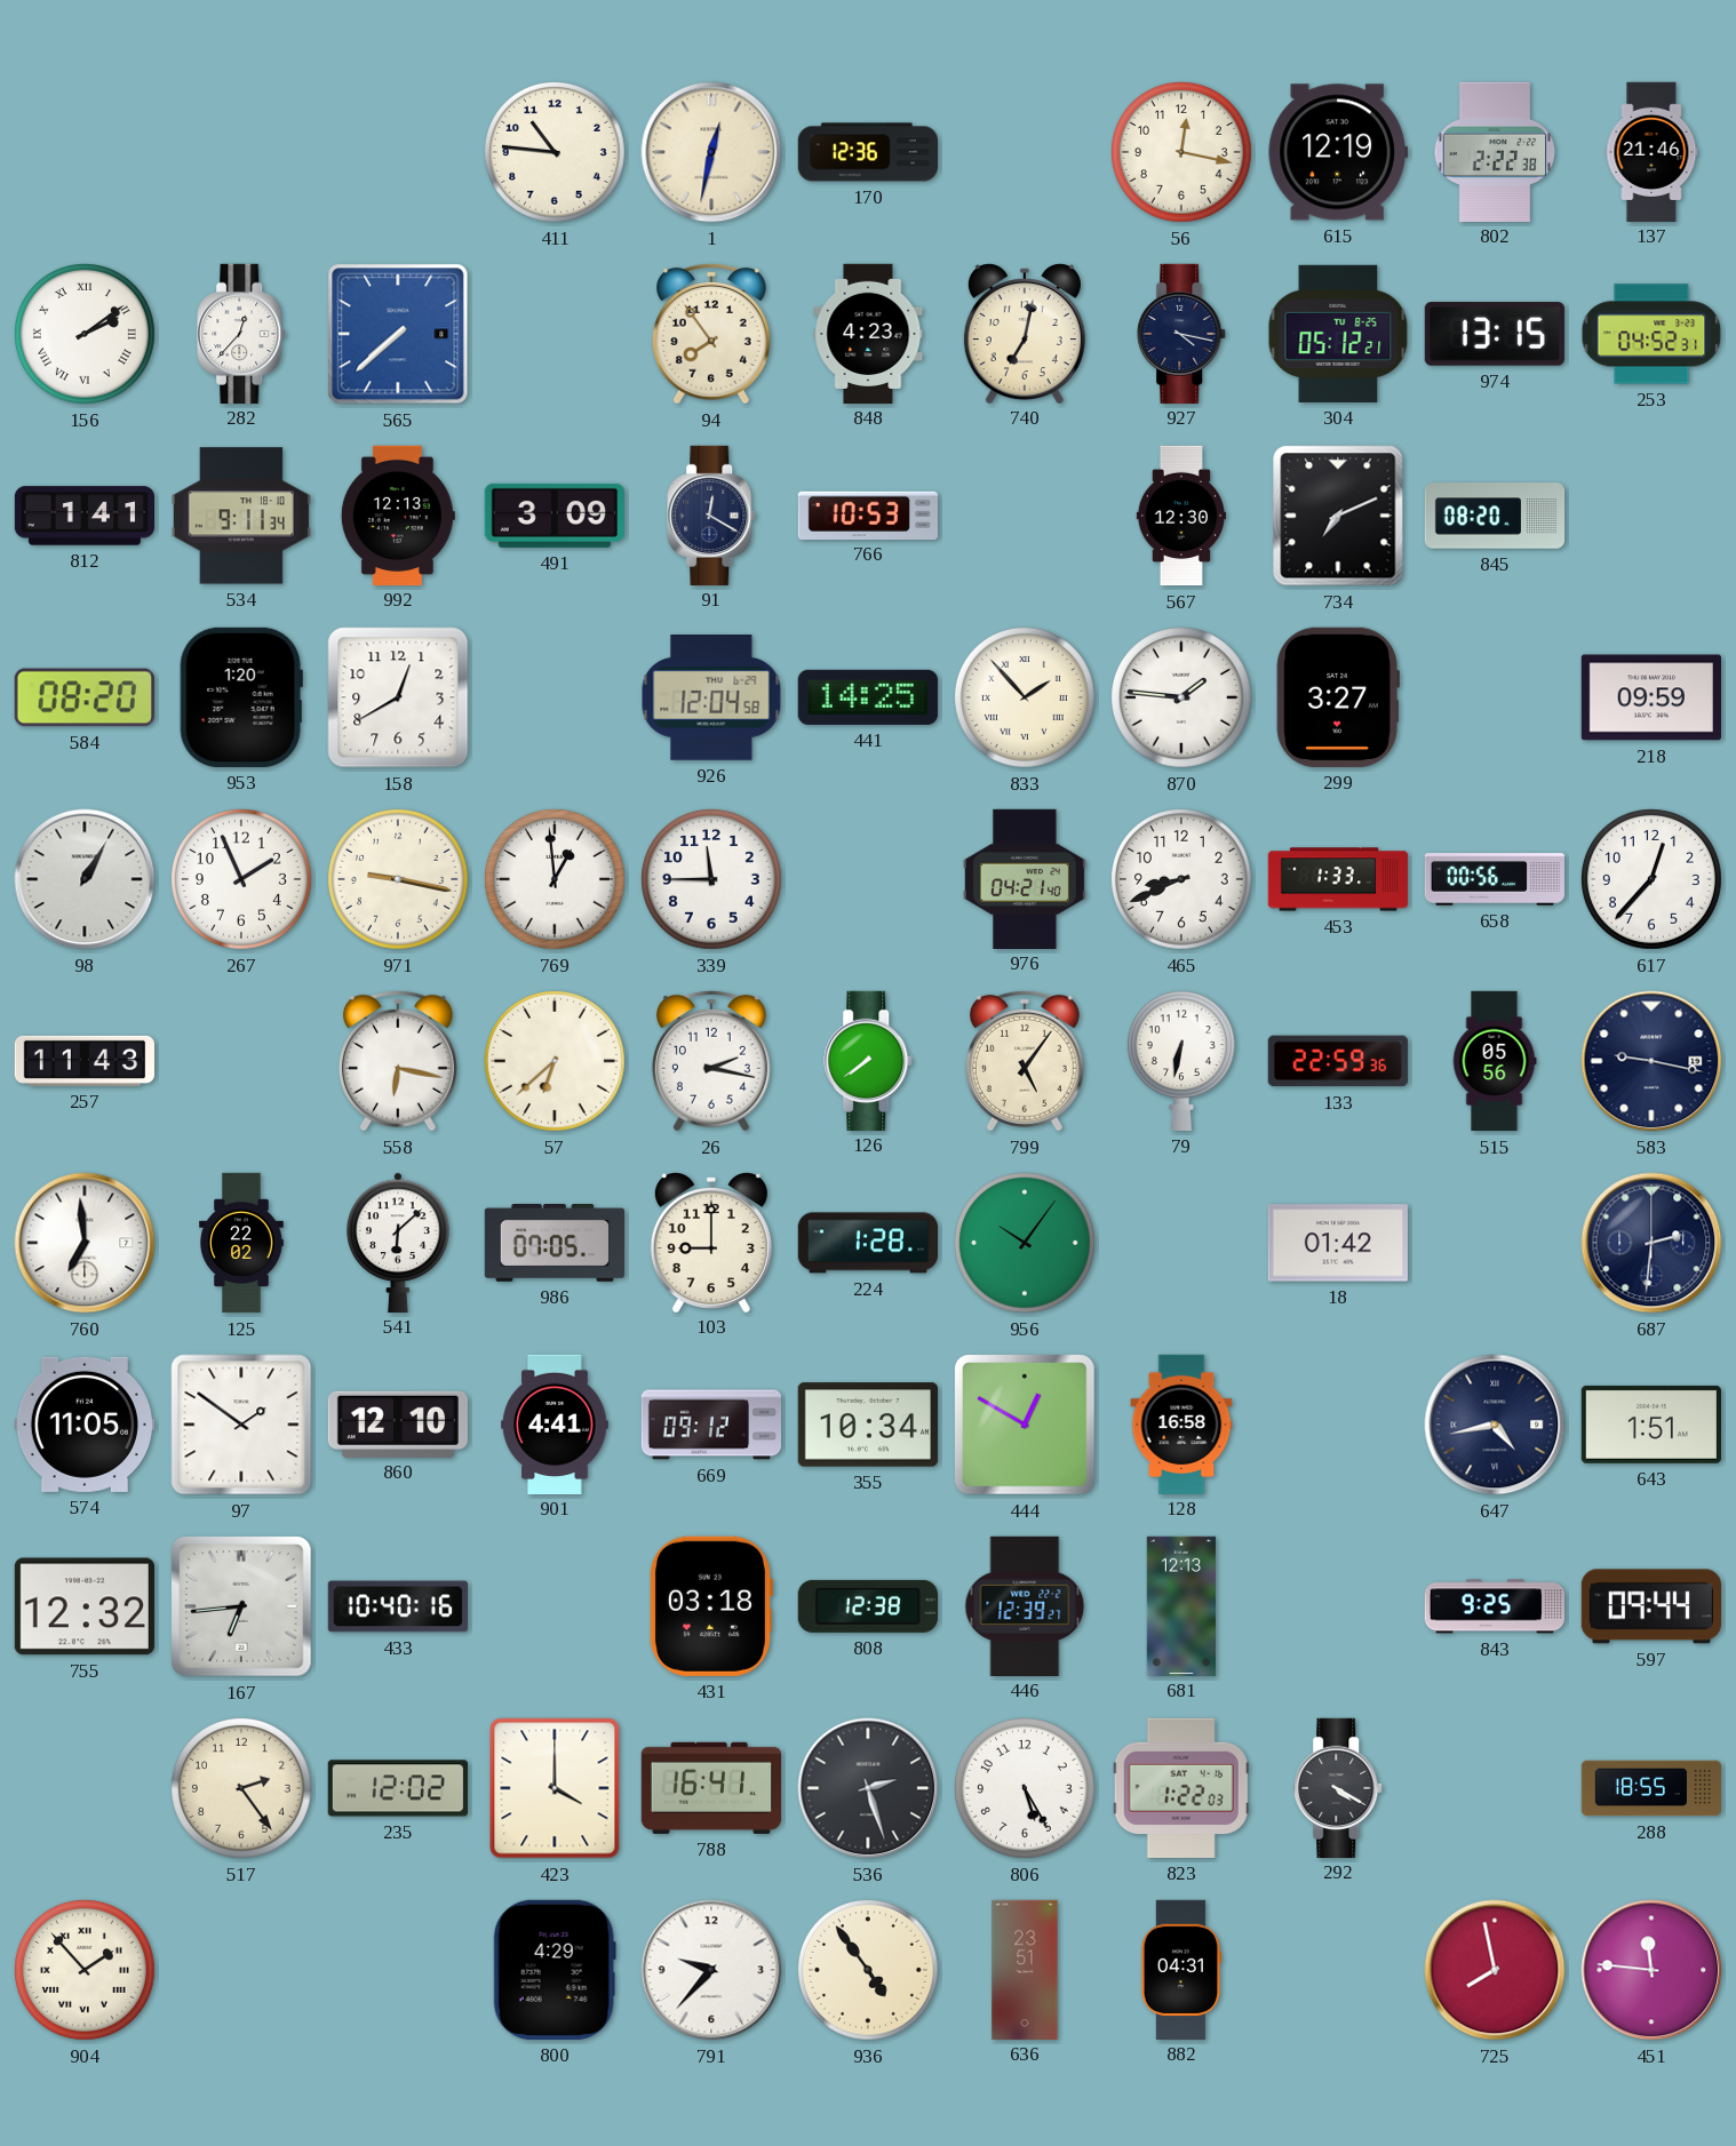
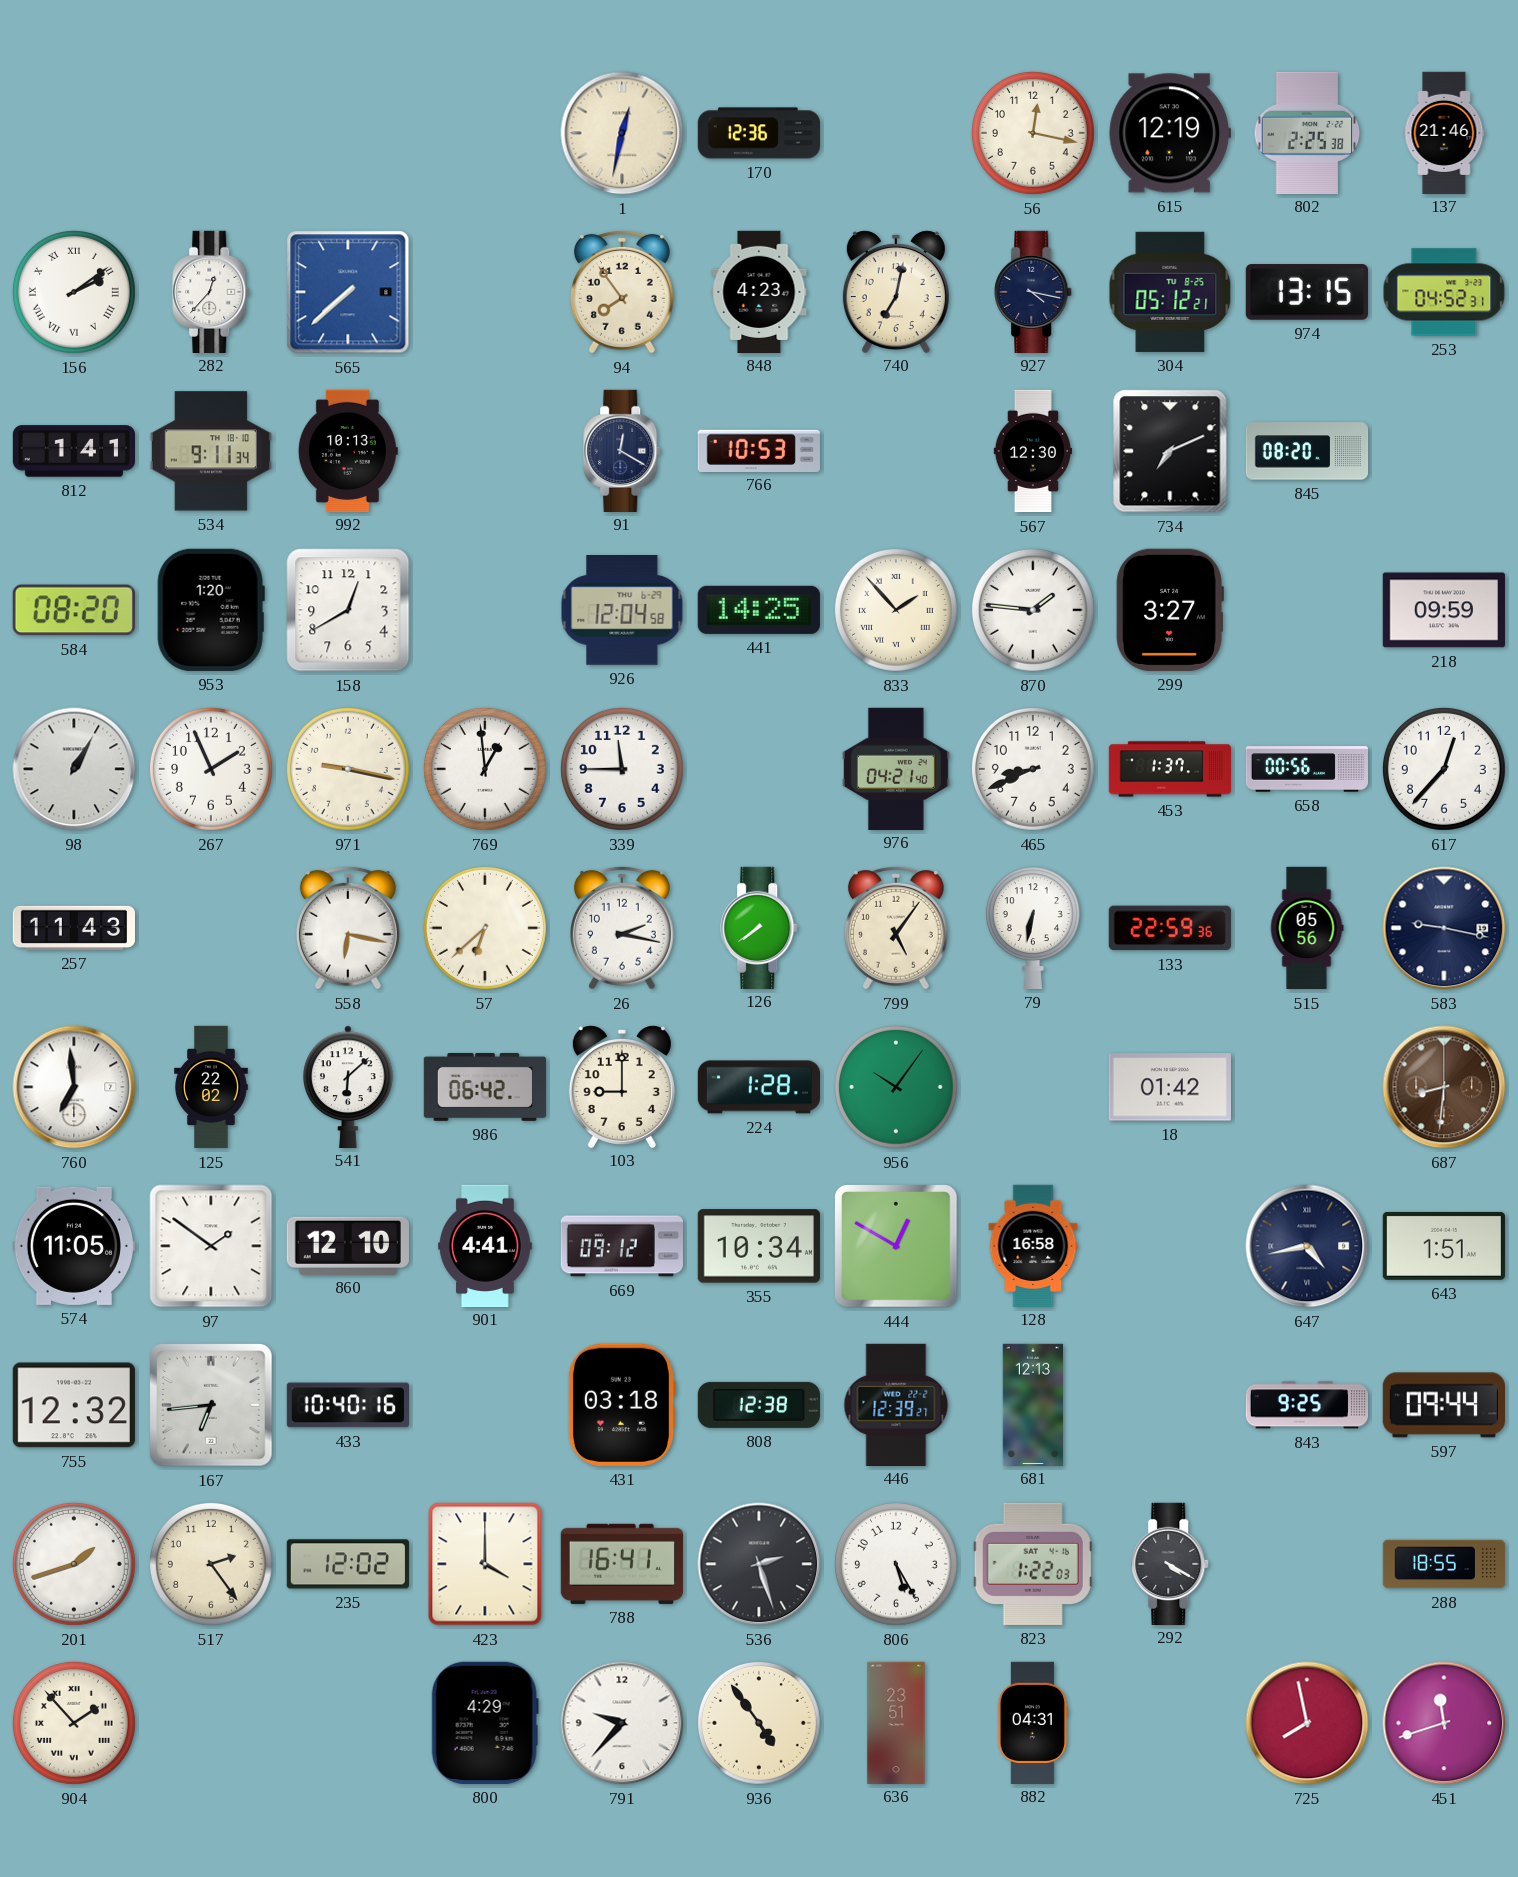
411: 10:46 -> none
802: 2:22 -> 2:25
992: 12:13 -> 10:13
491: 3:09 -> none
453: 1:33 -> 1:37
986: 07:05 -> 06:42
687: 2:31 -> 8:31
687 dial: navy -> brown
201: none -> 1:42
451: 11:46 -> 11:42
